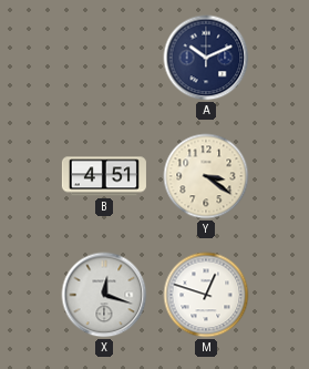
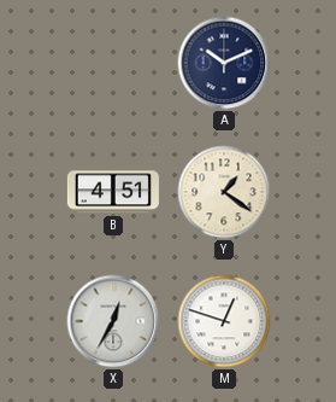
Y: 3:21 -> 1:21
X: 12:18 -> 12:35
